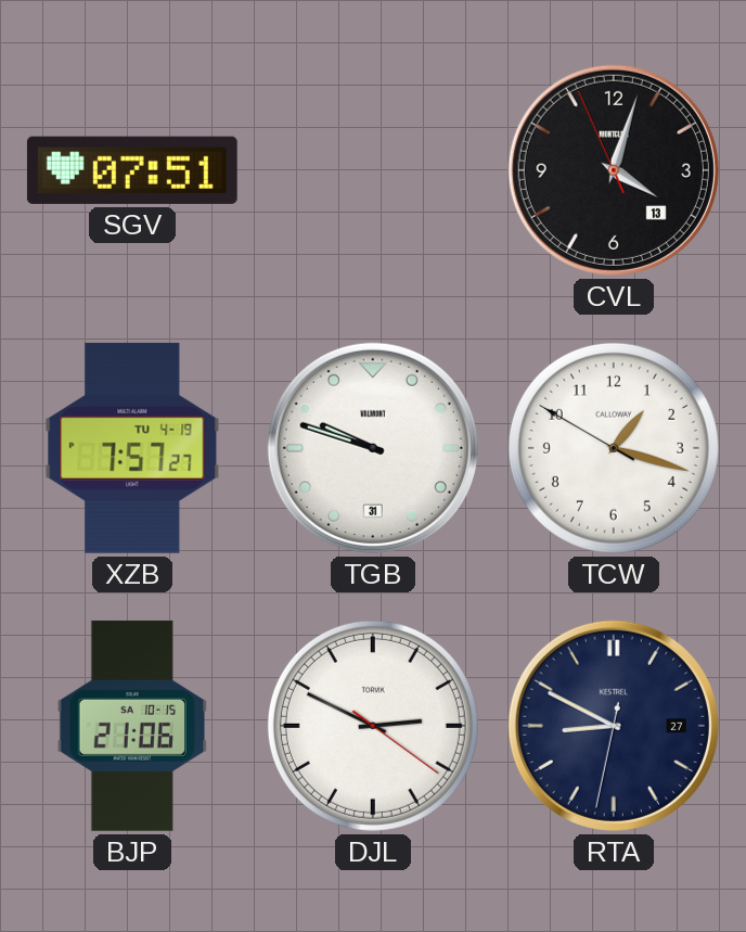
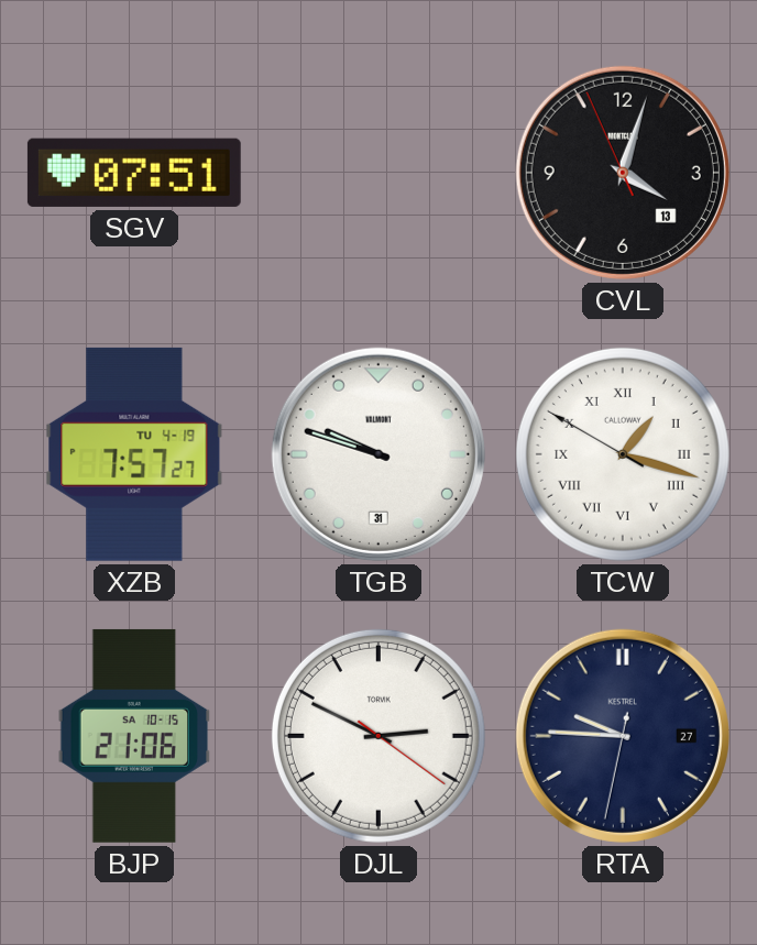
TCW numerals: Arabic -> Roman
RTA: 8:49 -> 9:45
